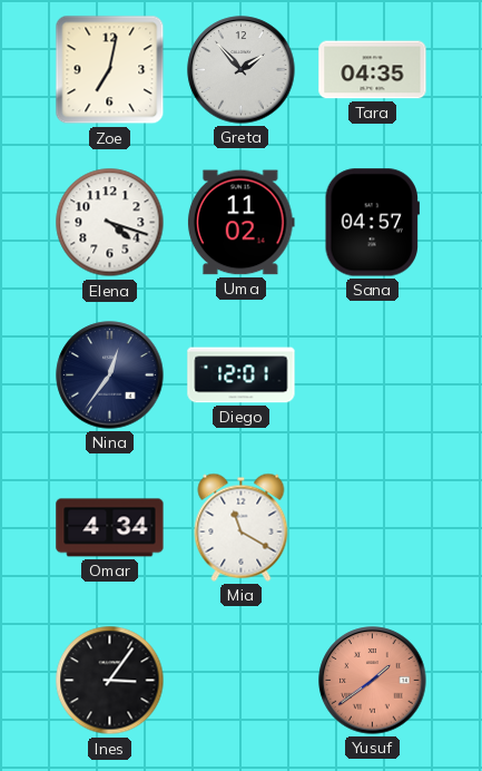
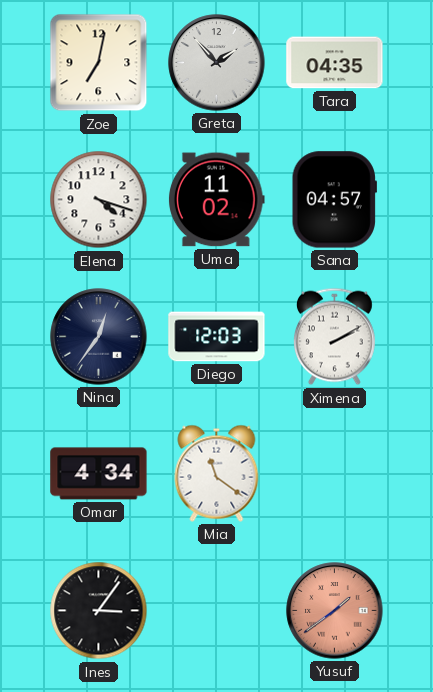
Diego: 12:01 -> 12:03
Ximena: none -> 2:10
Mia: 11:20 -> 11:21
